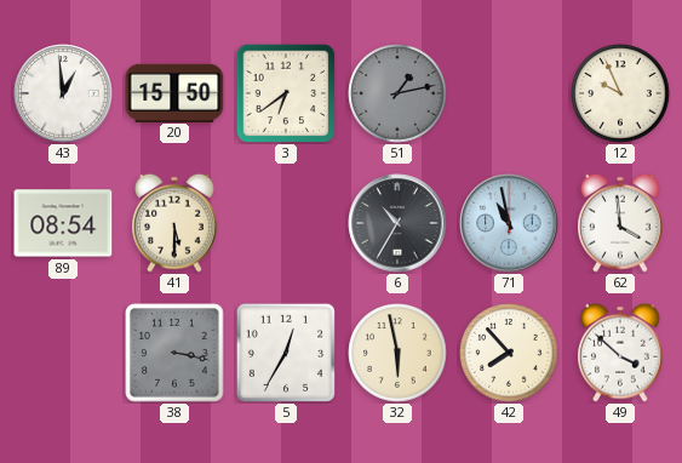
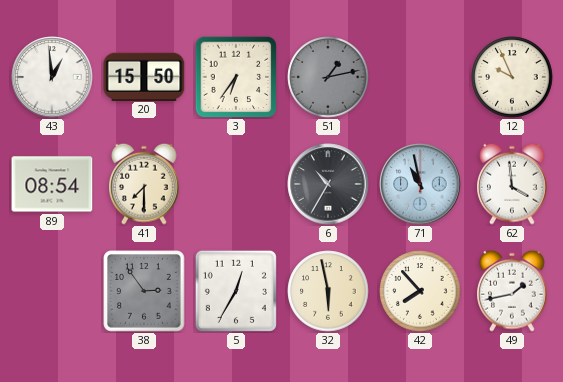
3: 6:39 -> 6:36
41: 5:30 -> 7:30
38: 3:17 -> 2:54
49: 3:52 -> 1:43
